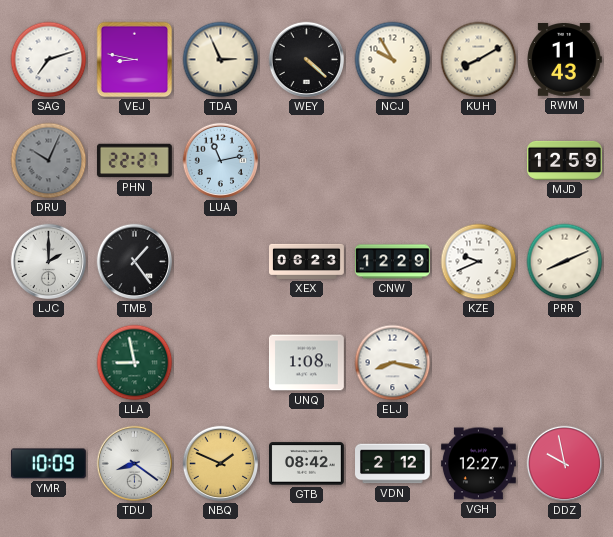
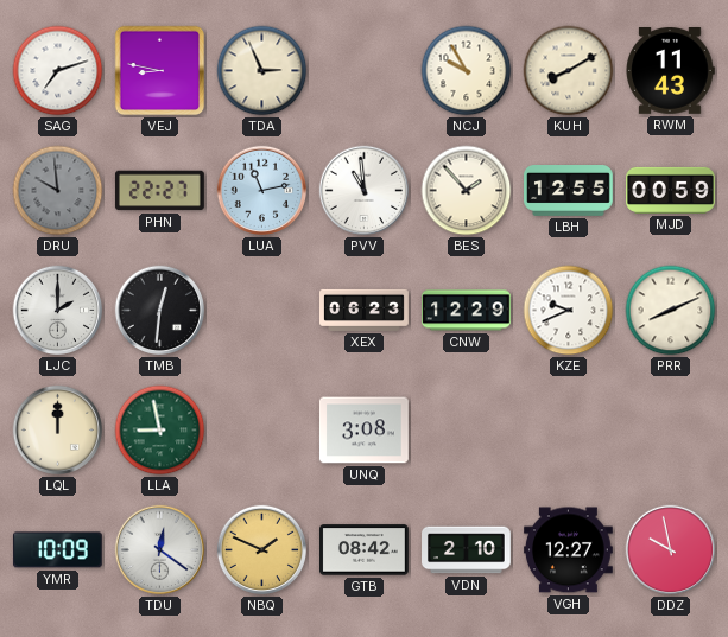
WEY: 4:22 -> none
DRU: 10:04 -> 9:59
PVV: none -> 10:59
BES: none -> 1:53
LBH: none -> 12:55
MJD: 12:59 -> 00:59
TMB: 1:24 -> 12:31
LQL: none -> 12:00
UNQ: 1:08 -> 3:08
ELJ: 8:17 -> none
TDU: 8:21 -> 12:21
VDN: 2:12 -> 2:10
